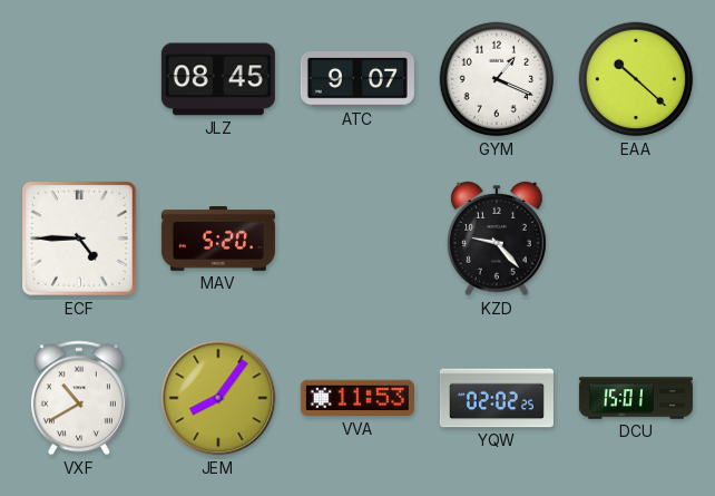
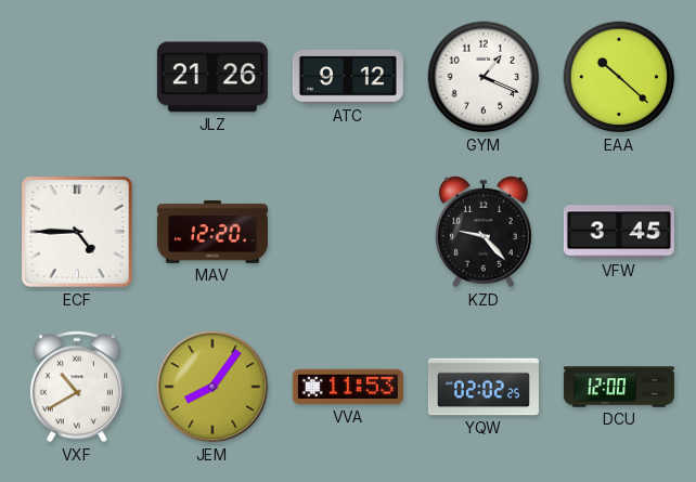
JLZ: 08:45 -> 21:26
ATC: 9:07 -> 9:12
MAV: 5:20 -> 12:20
VFW: none -> 3:45
DCU: 15:01 -> 12:00
